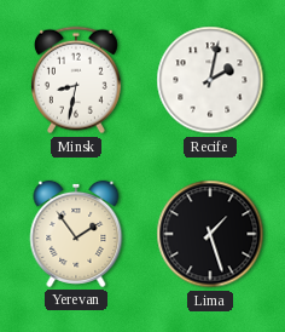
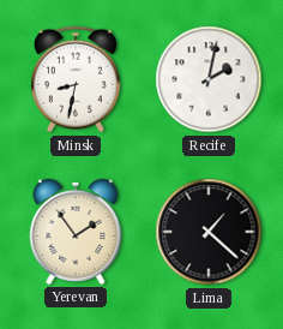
Lima: 1:27 -> 1:22
